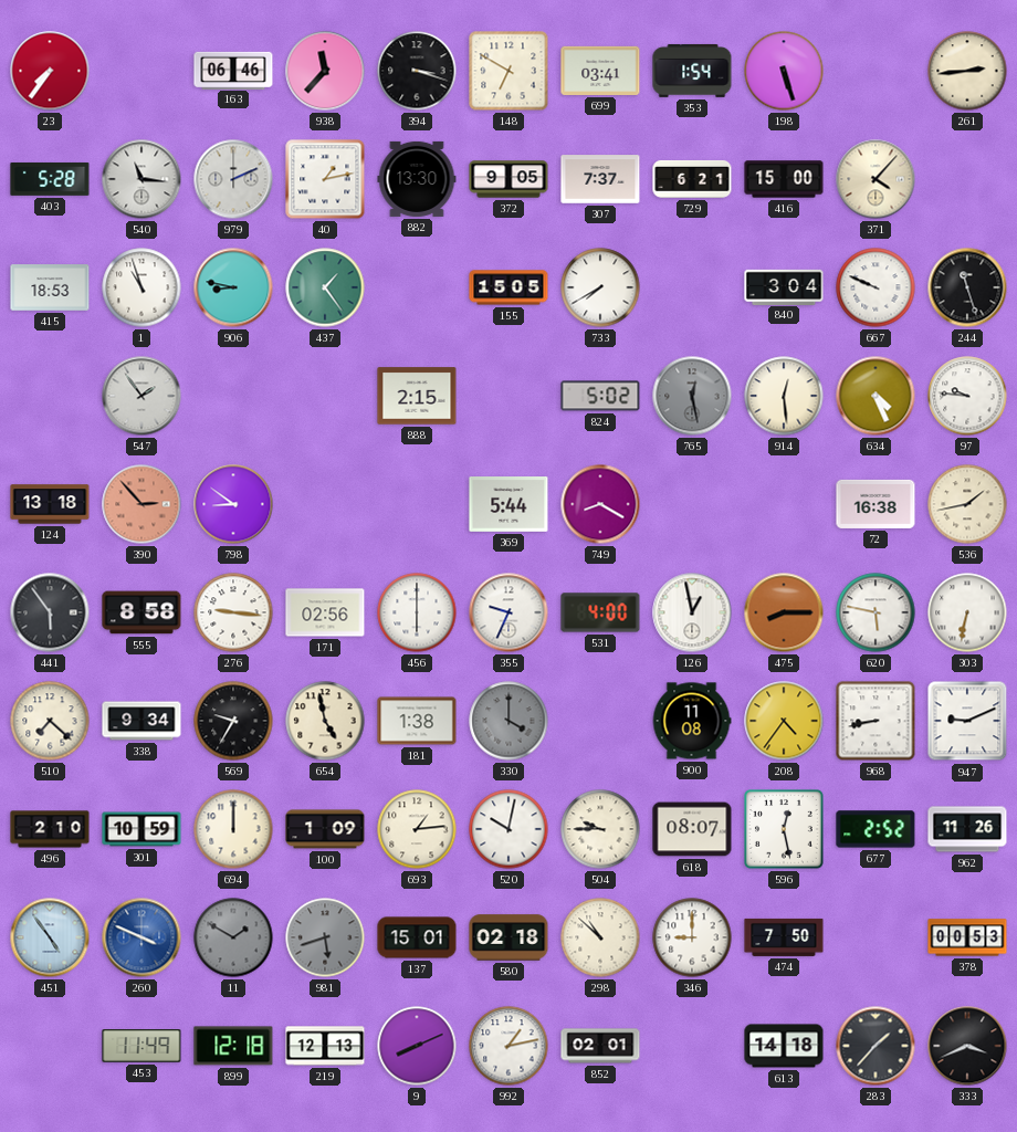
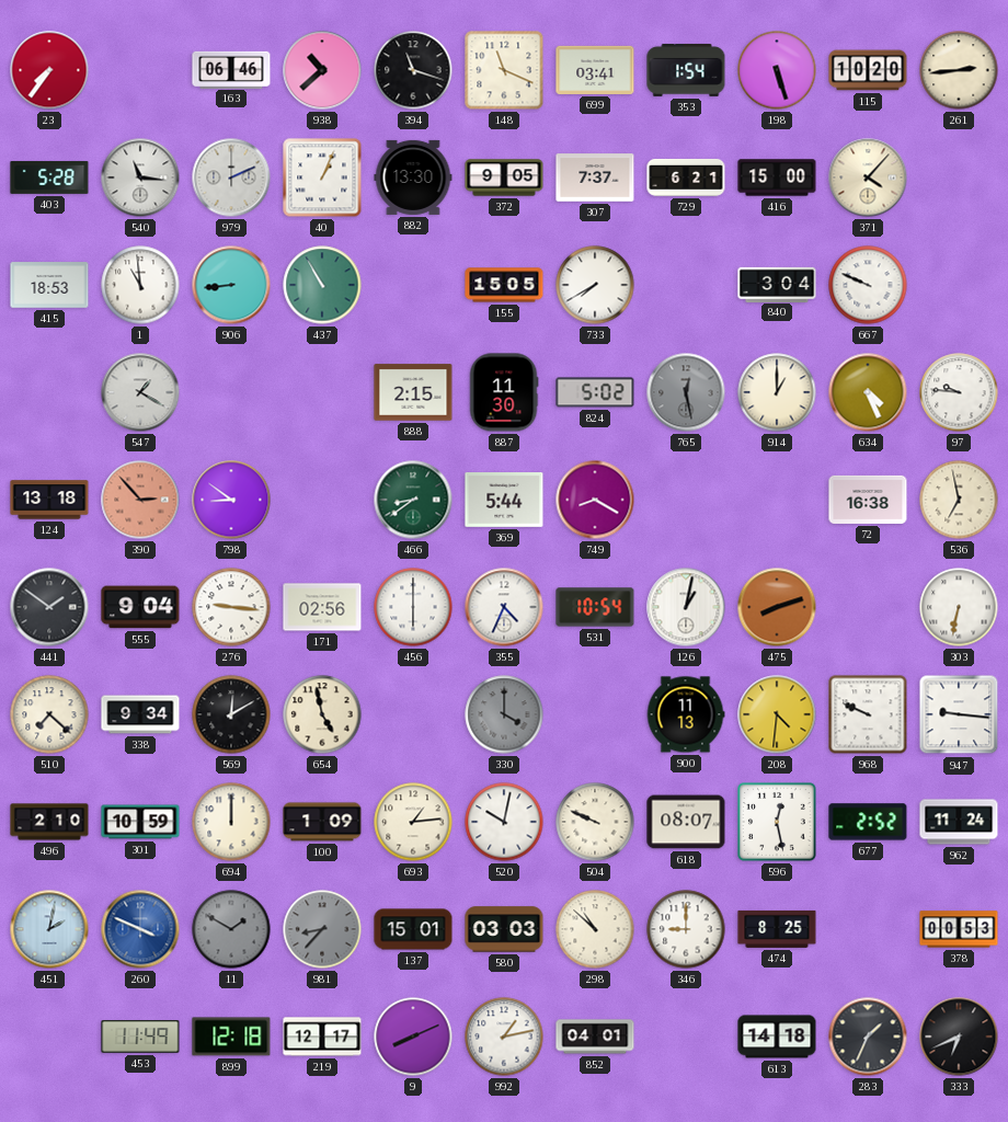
938: 11:37 -> 10:38
394: 3:18 -> 11:18
148: 6:50 -> 11:19
115: none -> 10:20
40: 1:13 -> 1:04
1: 10:57 -> 10:59
906: 8:47 -> 8:44
437: 1:24 -> 10:55
244: 11:27 -> none
547: 1:54 -> 1:20
887: none -> 11:30
914: 12:29 -> 1:00
466: none -> 8:39
536: 1:43 -> 6:58
441: 5:54 -> 1:51
555: 8:58 -> 9:04
355: 9:34 -> 4:34
531: 4:00 -> 10:54
126: 12:58 -> 1:02
475: 8:15 -> 8:12
620: 5:47 -> none
569: 9:35 -> 12:10
181: 1:38 -> none
900: 11:08 -> 11:13
208: 4:36 -> 4:31
968: 8:43 -> 9:49
947: 9:11 -> 9:16
504: 9:45 -> 9:49
962: 11:26 -> 11:24
451: 4:54 -> 2:02
981: 5:42 -> 8:37
580: 02:18 -> 03:03
474: 7:50 -> 8:25
219: 12:13 -> 12:17
852: 02:01 -> 04:01
283: 1:37 -> 1:34
333: 3:41 -> 6:41
